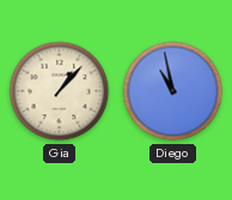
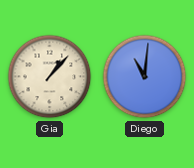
Diego: 10:58 -> 11:01
